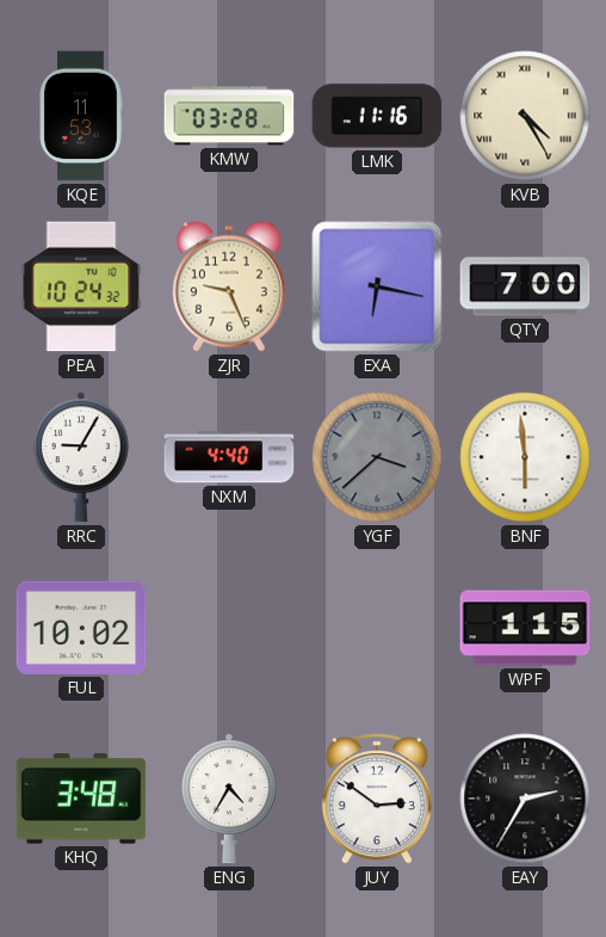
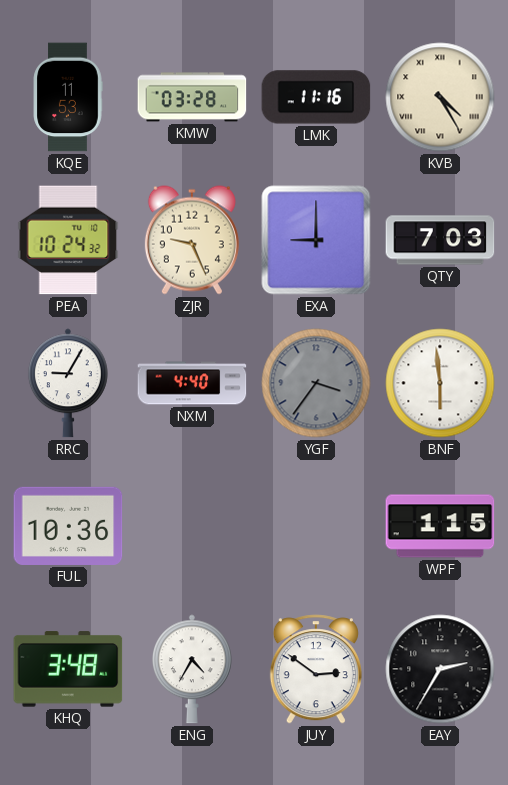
EXA: 6:17 -> 9:00
QTY: 7:00 -> 7:03
YGF: 3:38 -> 3:36
FUL: 10:02 -> 10:36
